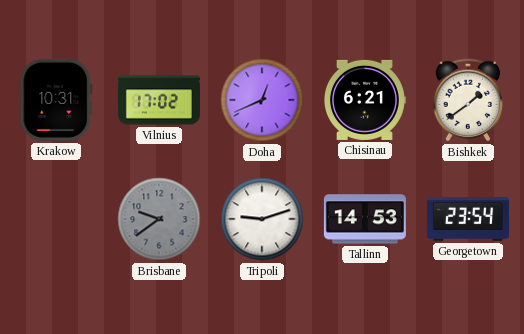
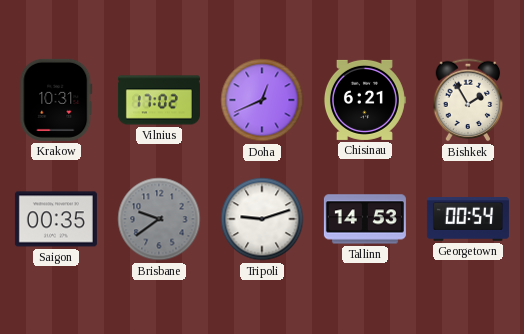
Bishkek: 1:39 -> 1:55
Saigon: none -> 00:35
Georgetown: 23:54 -> 00:54
